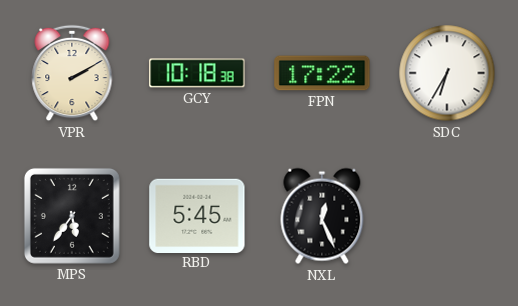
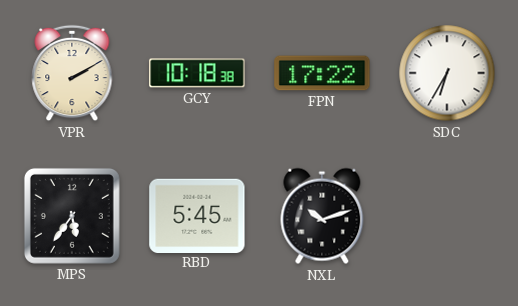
NXL: 12:26 -> 10:12
